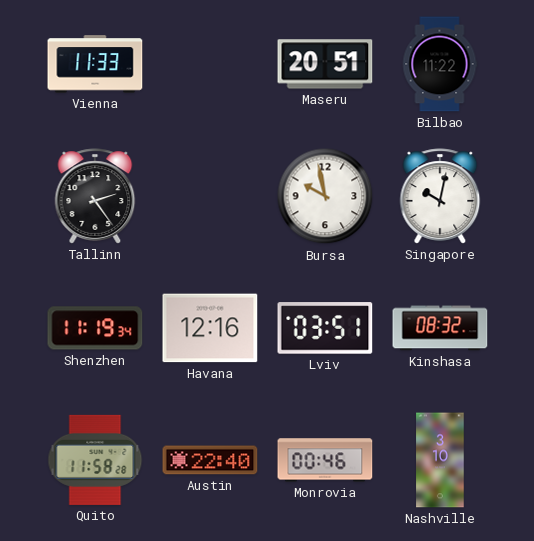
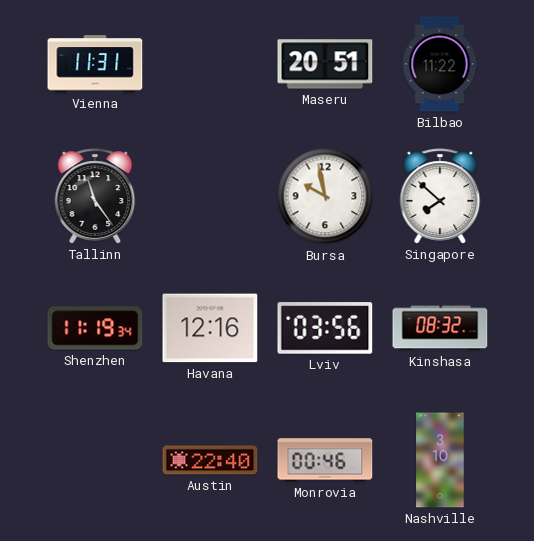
Vienna: 11:33 -> 11:31
Tallinn: 2:24 -> 11:24
Singapore: 10:02 -> 7:52
Lviv: 03:51 -> 03:56
Quito: 11:58 -> none
